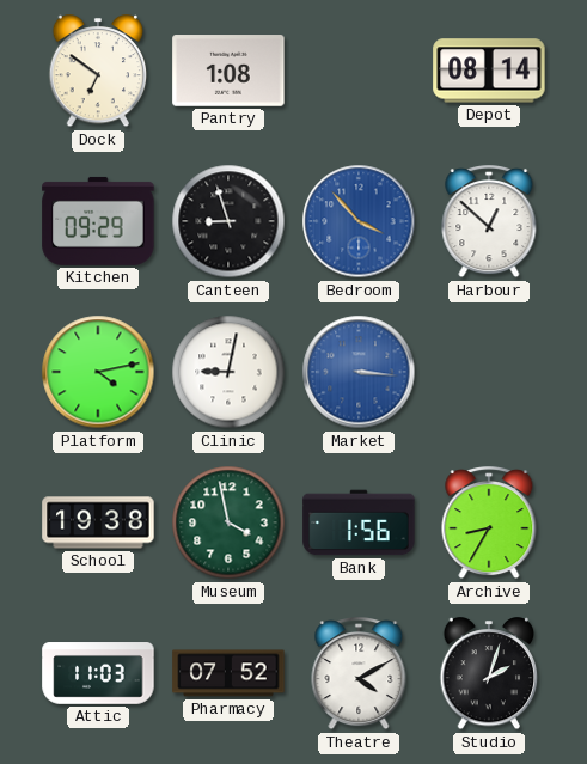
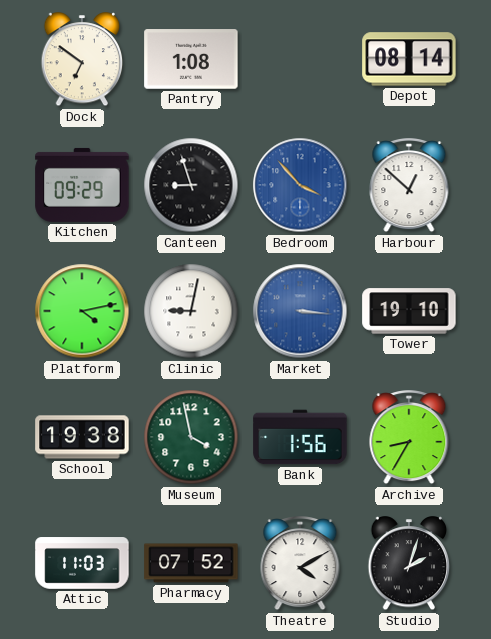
Tower: none -> 19:10
